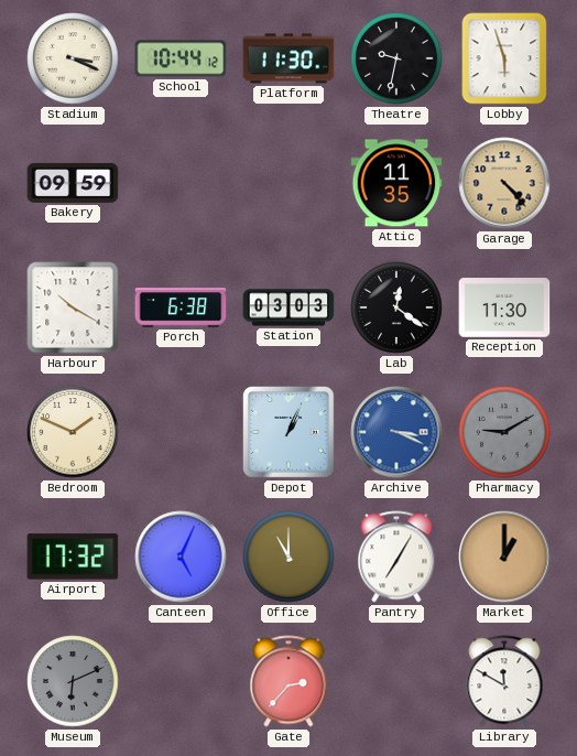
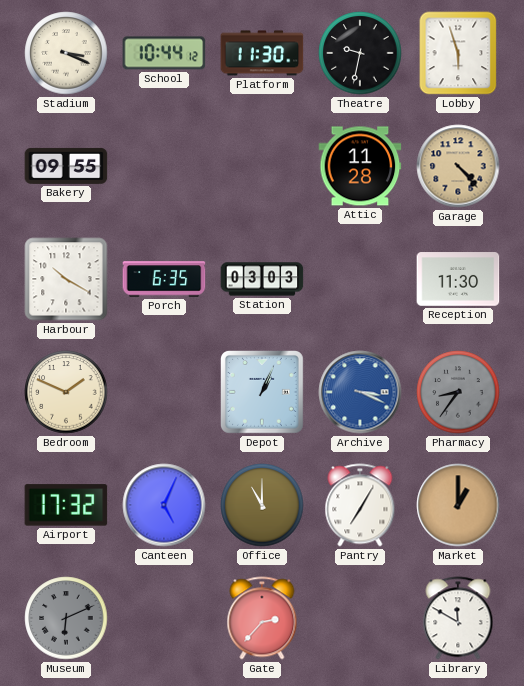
Bakery: 09:59 -> 09:55
Attic: 11:35 -> 11:28
Porch: 6:38 -> 6:35
Lab: 12:21 -> none
Pharmacy: 9:10 -> 8:36
